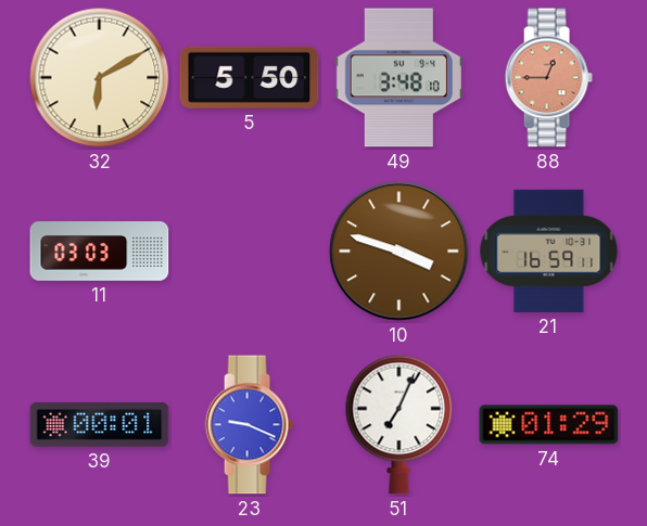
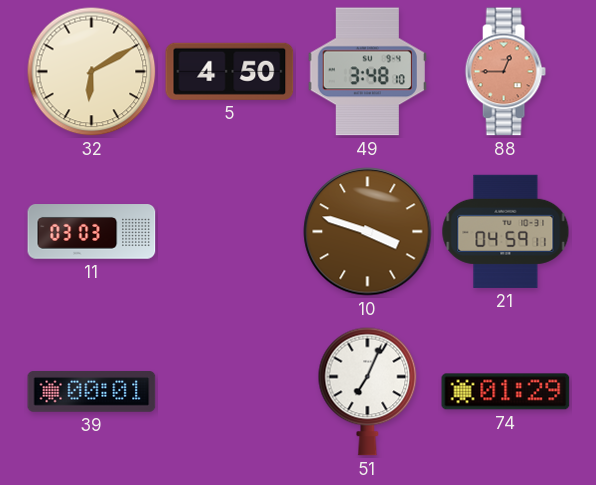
5: 5:50 -> 4:50
21: 16:59 -> 04:59
23: 9:19 -> none
